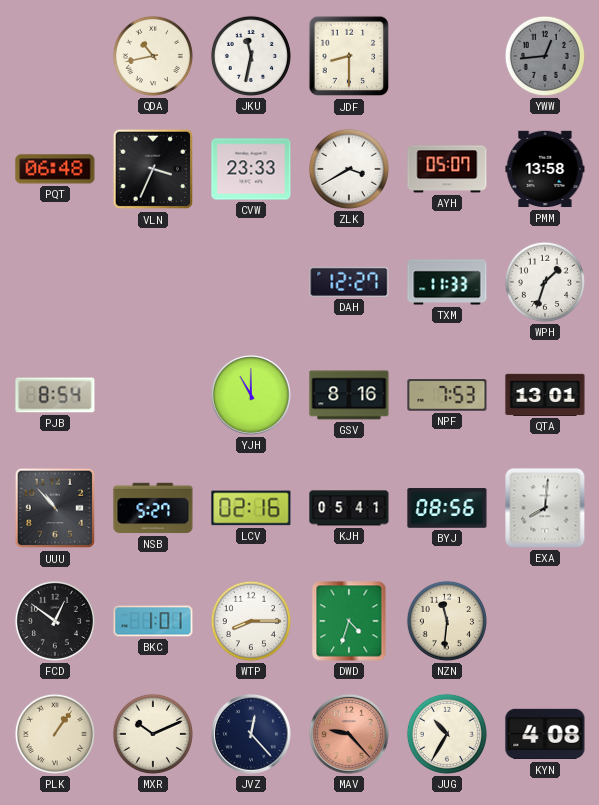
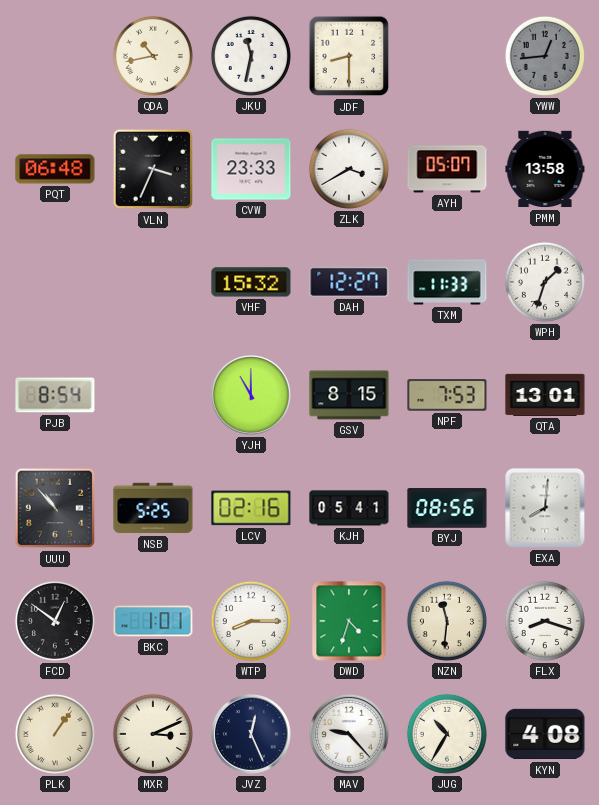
VHF: none -> 15:32
GSV: 8:16 -> 8:15
NSB: 5:27 -> 5:25
FLX: none -> 8:18
MXR: 10:11 -> 3:11
JVZ: 12:23 -> 12:26
MAV dial: salmon -> white
